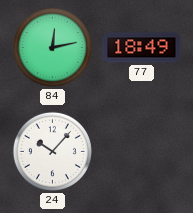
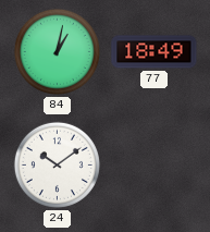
84: 12:13 -> 1:02
24: 10:07 -> 10:09
